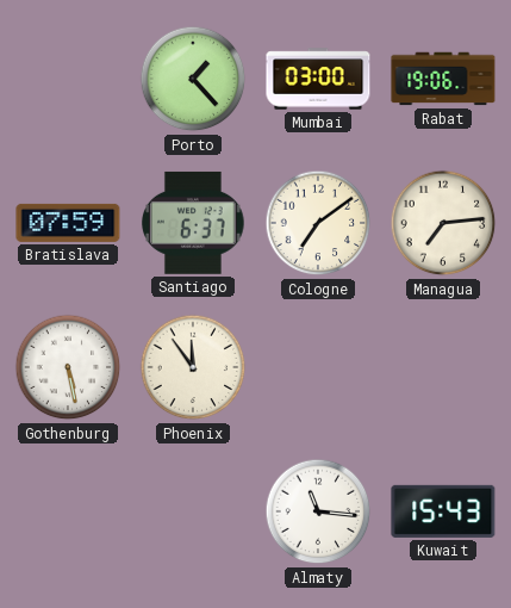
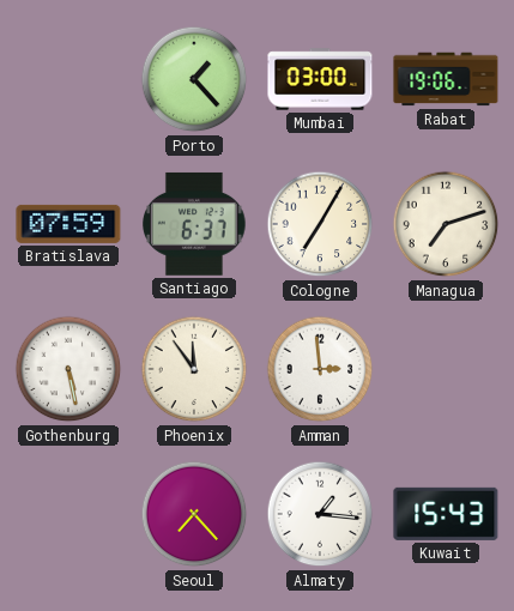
Cologne: 7:09 -> 7:05
Managua: 7:14 -> 7:12
Amman: none -> 2:59
Seoul: none -> 7:23
Almaty: 11:16 -> 1:16
